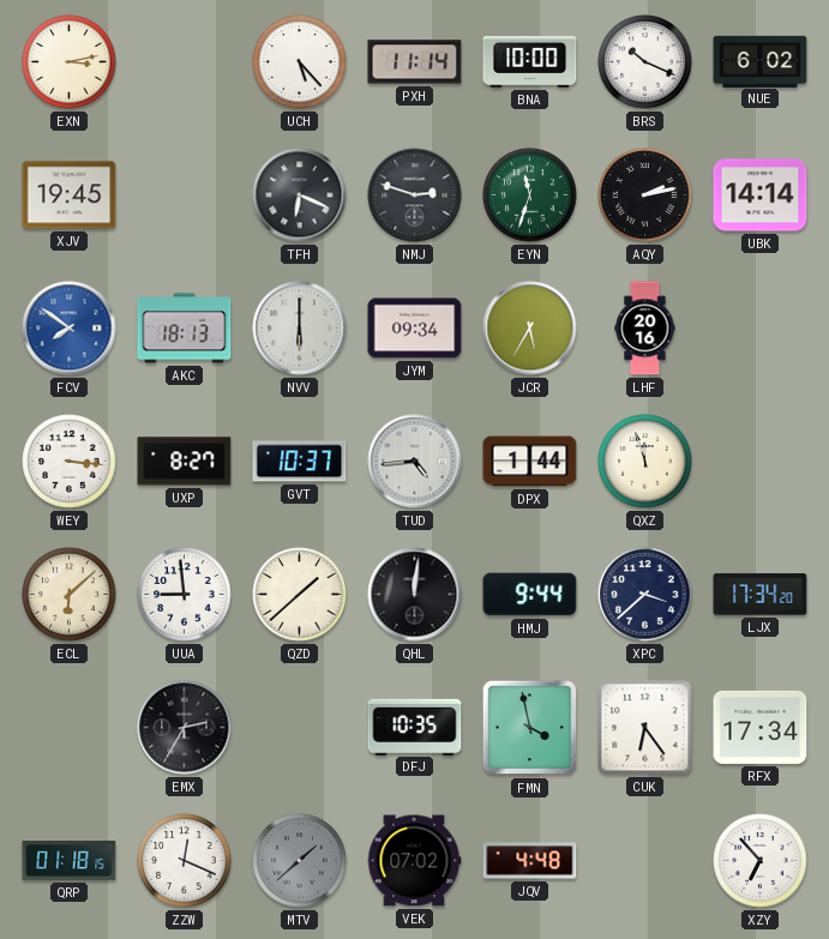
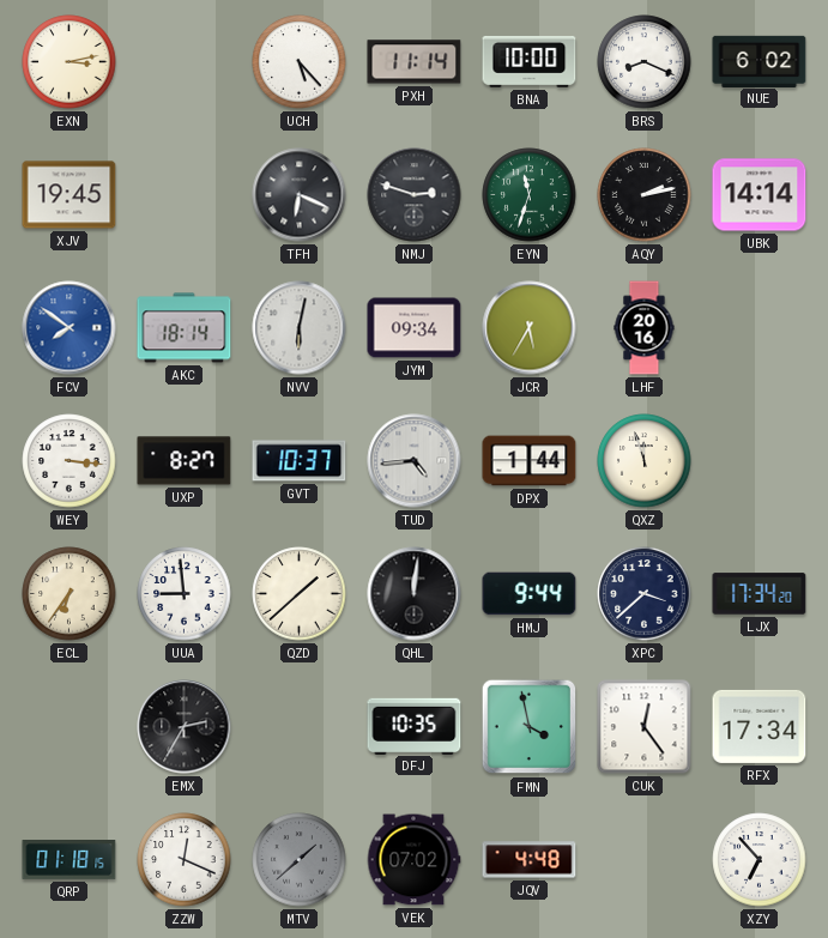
BRS: 10:19 -> 8:19
AKC: 18:13 -> 18:14
NVV: 6:00 -> 6:02
ECL: 6:08 -> 6:36
CUK: 6:24 -> 12:24
